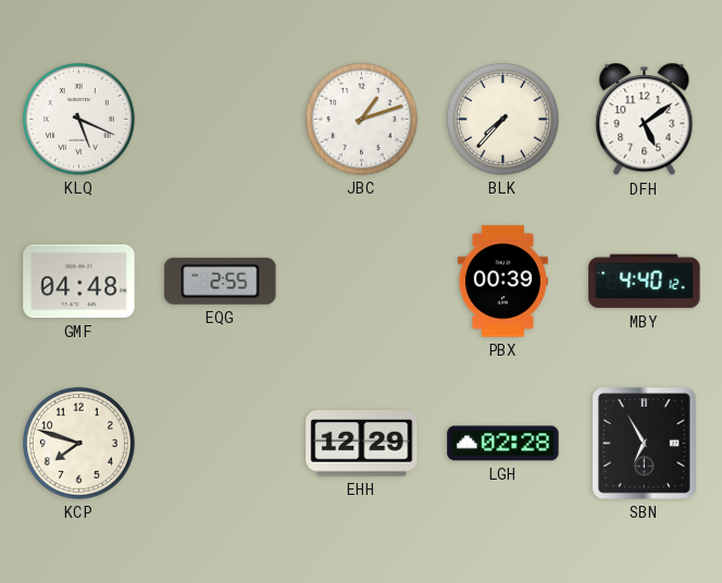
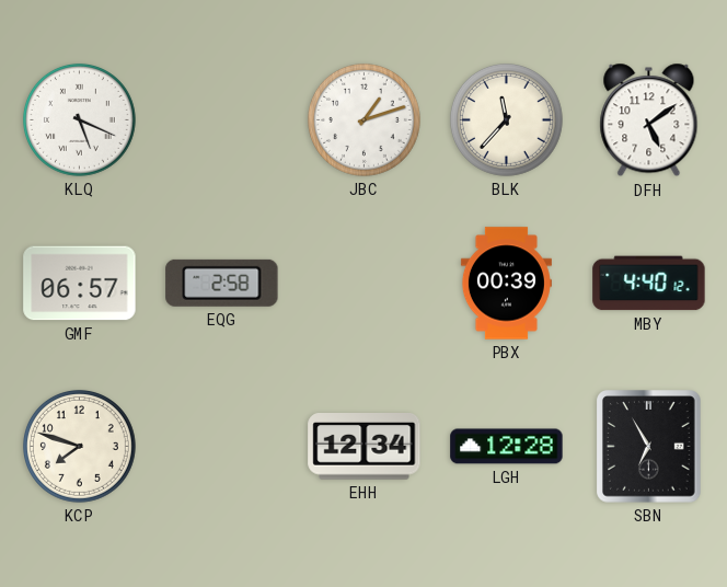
BLK: 7:37 -> 11:37
GMF: 04:48 -> 06:57
EQG: 2:55 -> 2:58
EHH: 12:29 -> 12:34
LGH: 02:28 -> 12:28
